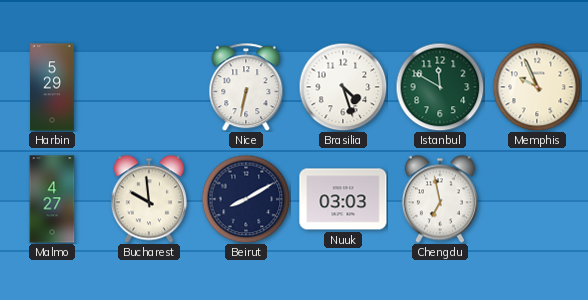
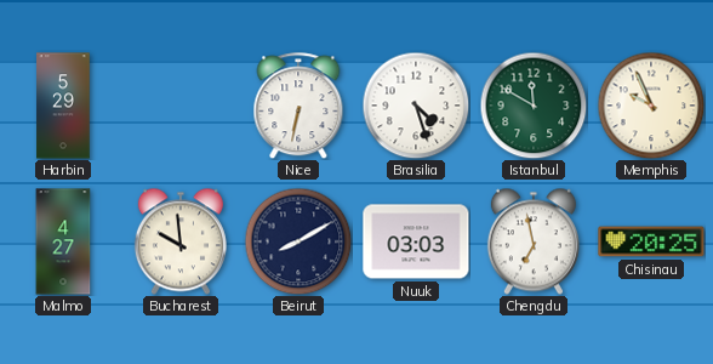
Chisinau: none -> 20:25
